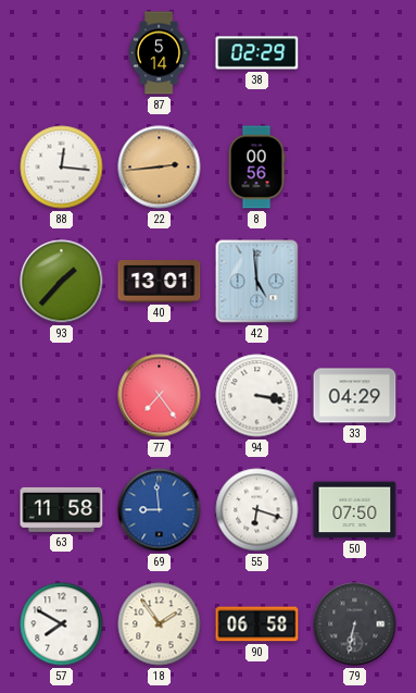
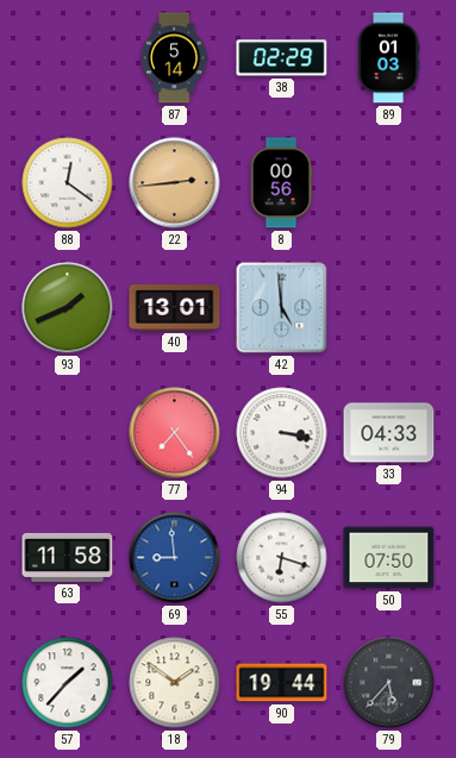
89: none -> 01:03
88: 12:16 -> 12:21
93: 1:37 -> 1:41
33: 04:29 -> 04:33
57: 7:50 -> 1:37
18: 1:54 -> 1:51
90: 06:58 -> 19:44
79: 6:32 -> 5:37
